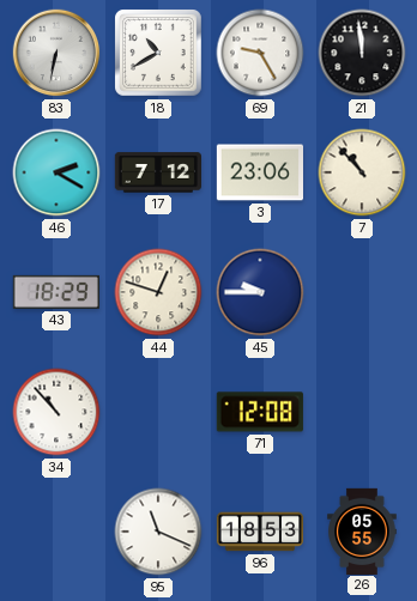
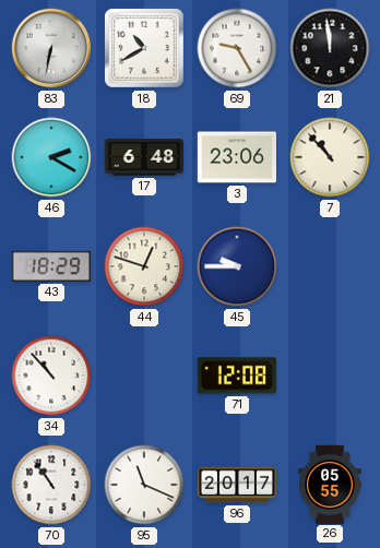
17: 7:12 -> 6:48
70: none -> 10:54
96: 18:53 -> 20:17
